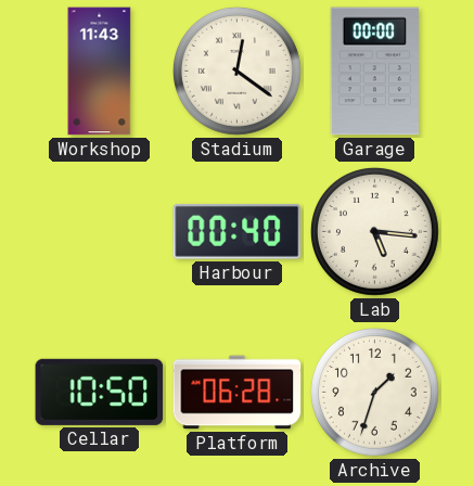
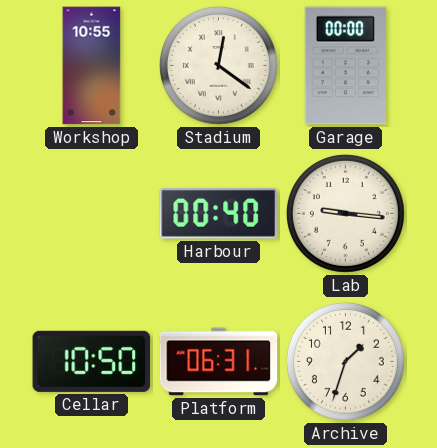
Workshop: 11:43 -> 10:55
Lab: 5:16 -> 9:16
Platform: 06:28 -> 06:31
